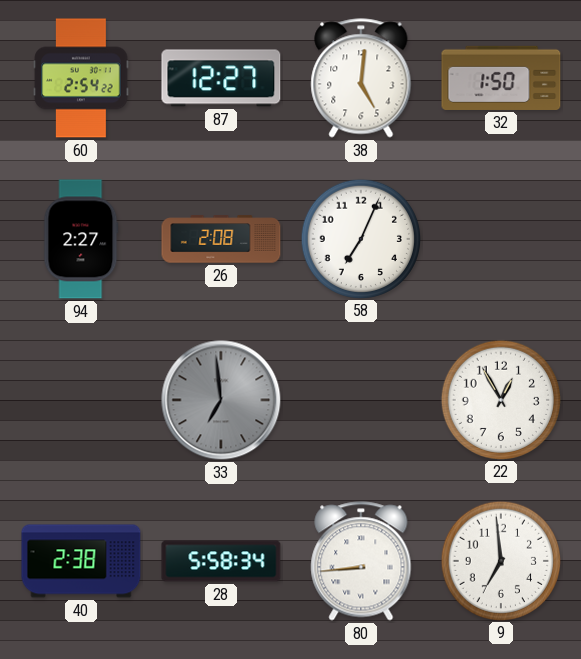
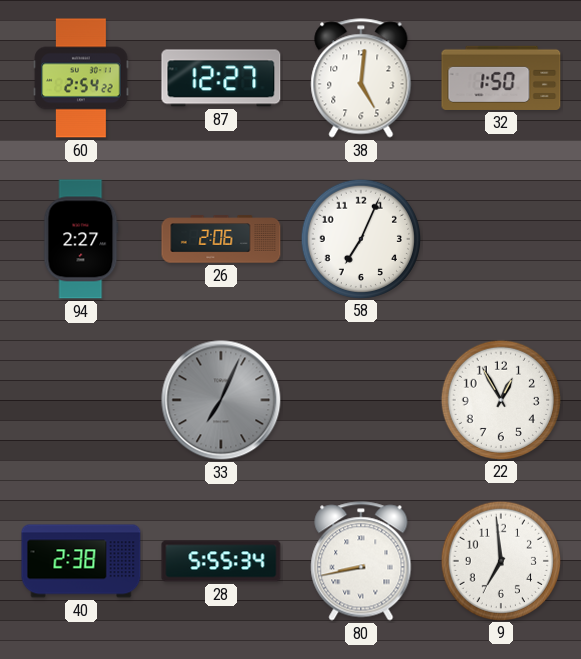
26: 2:08 -> 2:06
33: 6:59 -> 7:04
28: 5:58 -> 5:55
80: 8:44 -> 8:43
